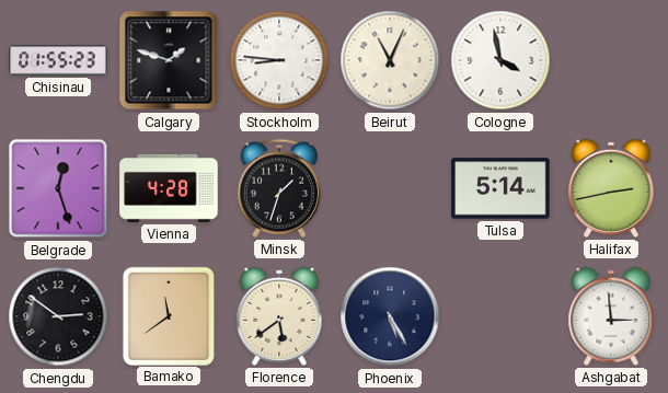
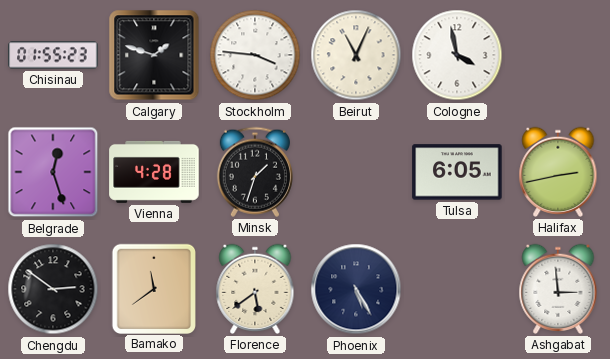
Stockholm: 8:46 -> 3:46
Tulsa: 5:14 -> 6:05
